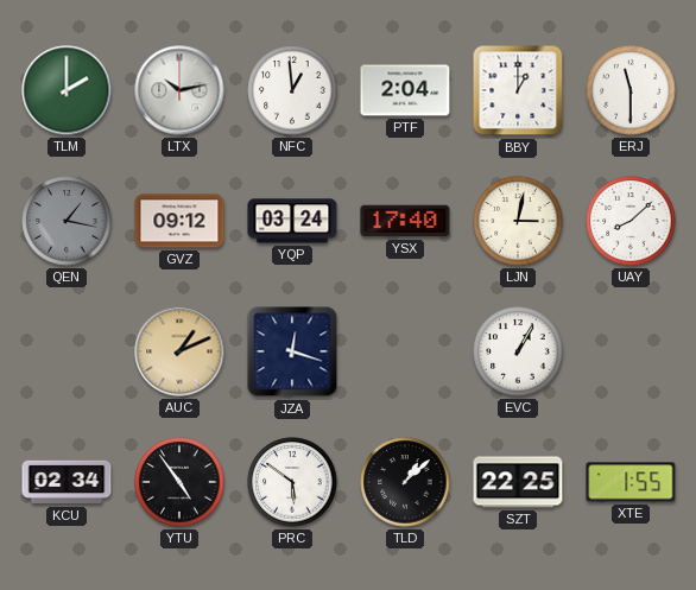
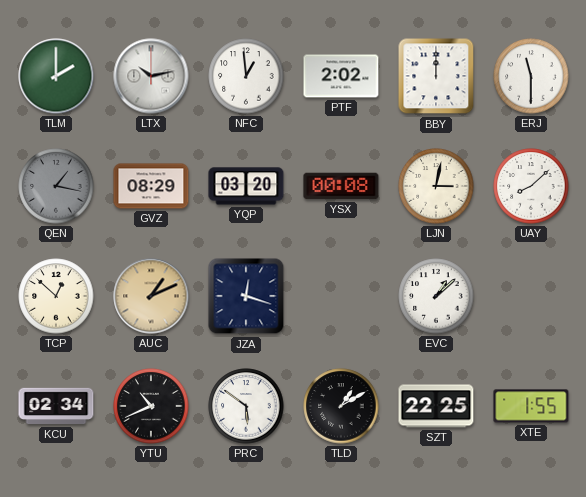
PTF: 2:04 -> 2:02
BBY: 1:00 -> 12:00
GVZ: 09:12 -> 08:29
YQP: 03:24 -> 03:20
YSX: 17:40 -> 00:08
TCP: none -> 12:52
EVC: 1:05 -> 1:08
YTU: 4:54 -> 10:41
TLD: 1:08 -> 1:10
